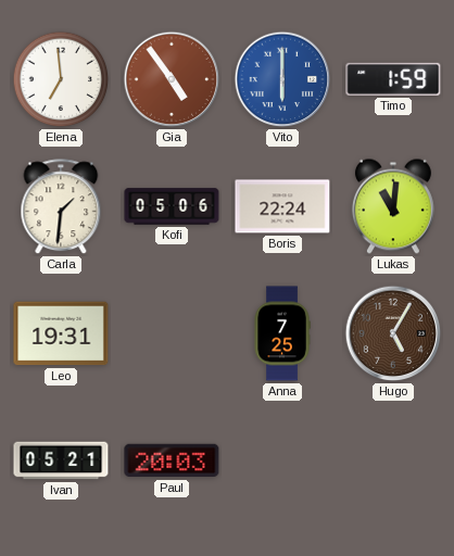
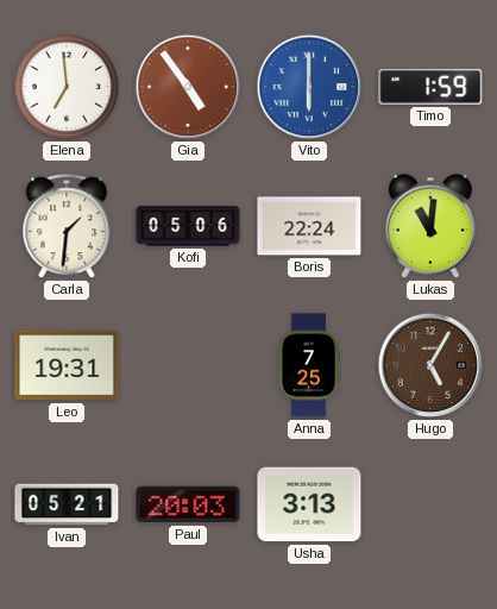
Usha: none -> 3:13
